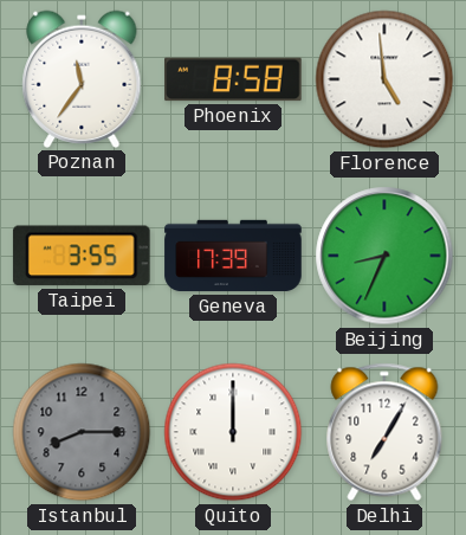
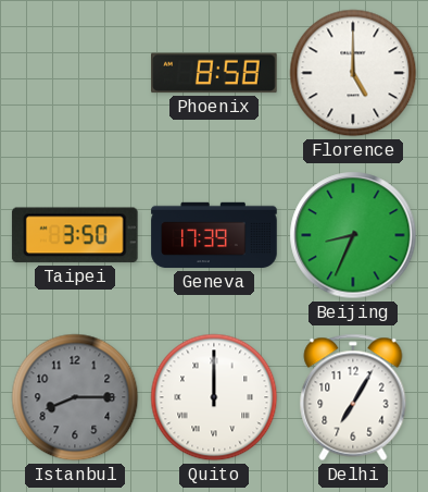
Poznan: 11:36 -> none
Florence: 4:59 -> 5:00
Taipei: 3:55 -> 3:50
